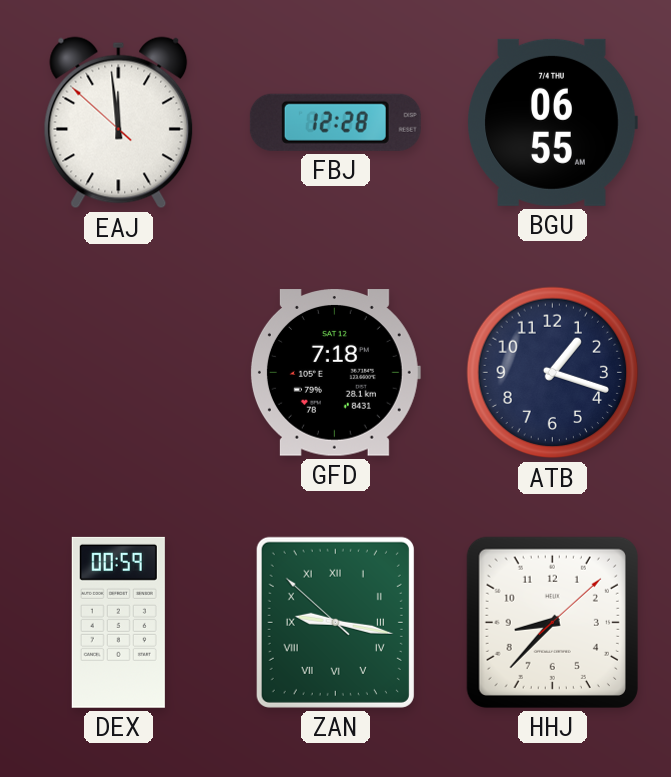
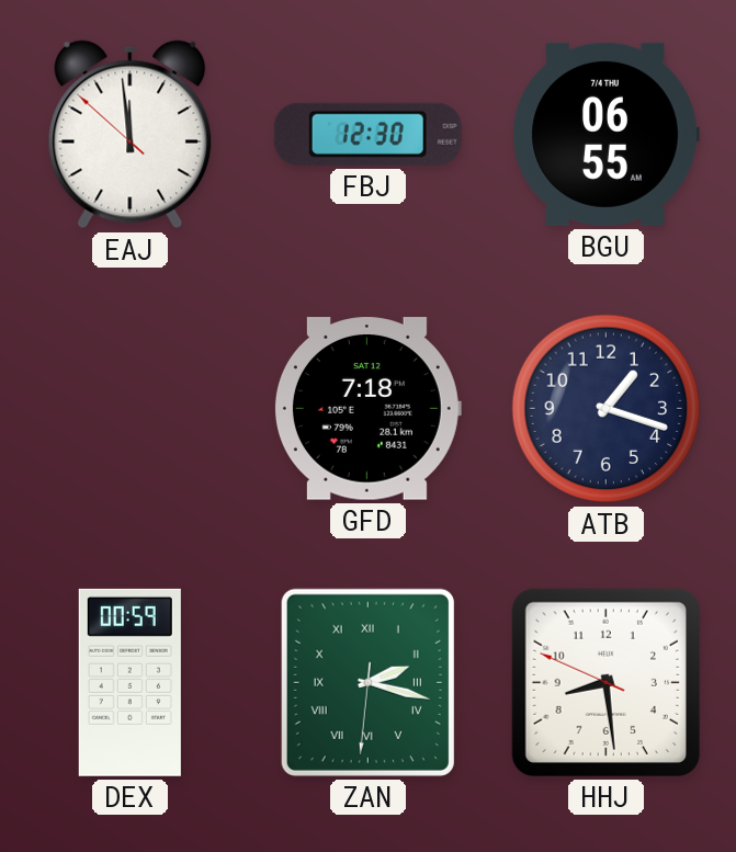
FBJ: 12:28 -> 12:30
ZAN: 9:16 -> 2:17
HHJ: 8:37 -> 8:28
